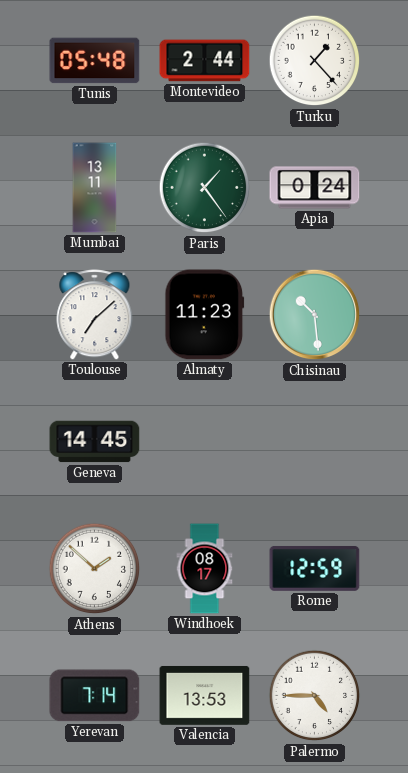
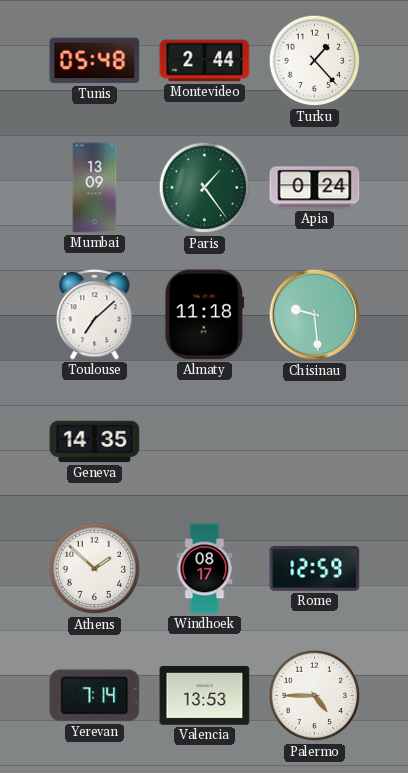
Mumbai: 13:11 -> 13:09
Almaty: 11:23 -> 11:18
Chisinau: 10:29 -> 9:29
Geneva: 14:45 -> 14:35
